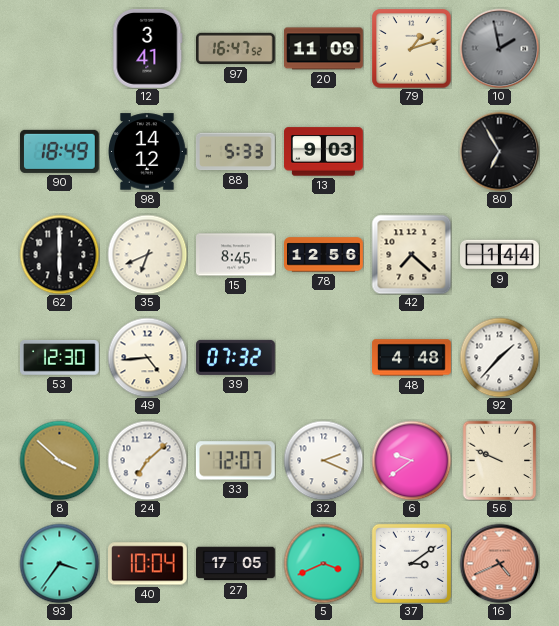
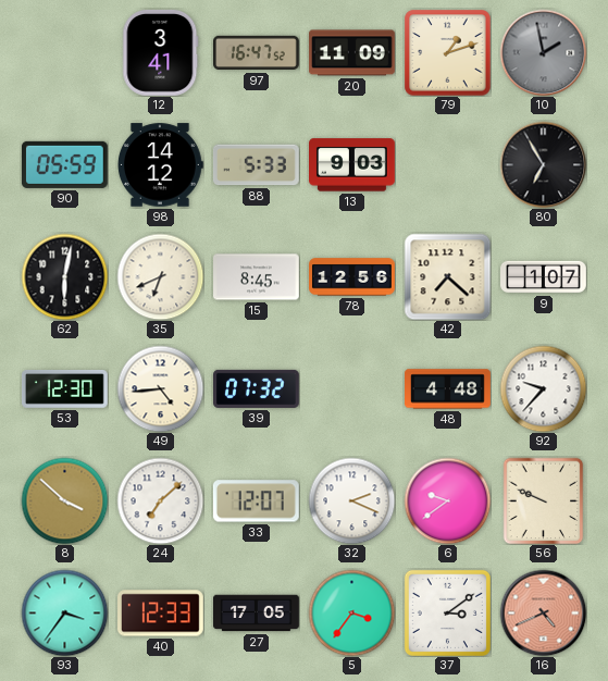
90: 18:49 -> 05:59
62: 6:00 -> 6:02
9: 1:44 -> 1:07
92: 1:37 -> 9:37
40: 10:04 -> 12:33
5: 3:41 -> 3:36
